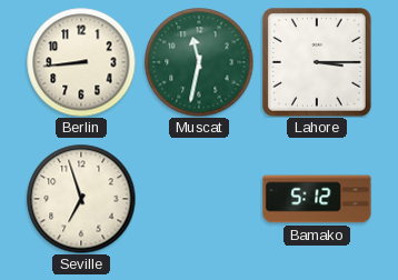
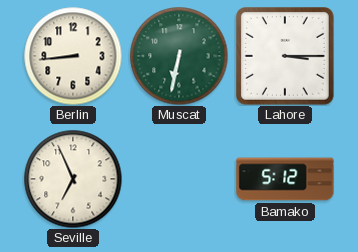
Muscat: 11:32 -> 6:32
Seville: 6:57 -> 6:56
